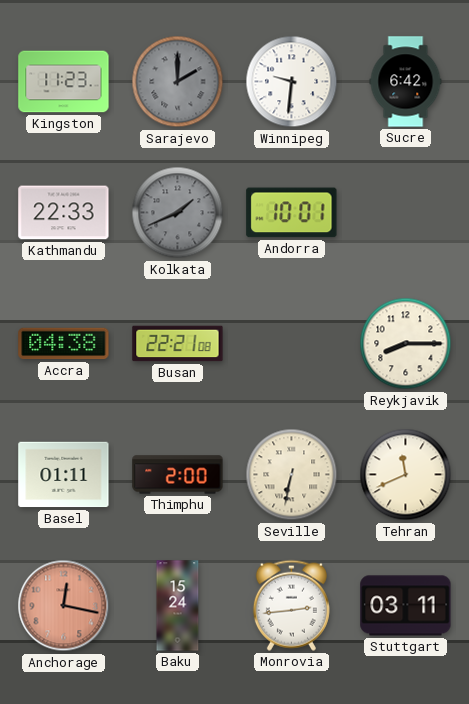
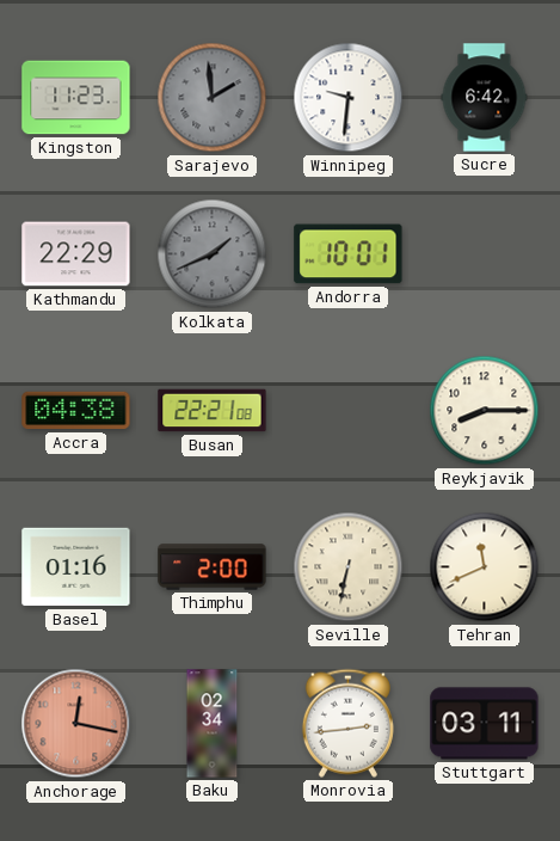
Sarajevo: 2:00 -> 1:59
Kathmandu: 22:33 -> 22:29
Basel: 01:11 -> 01:16
Baku: 15:24 -> 02:34
